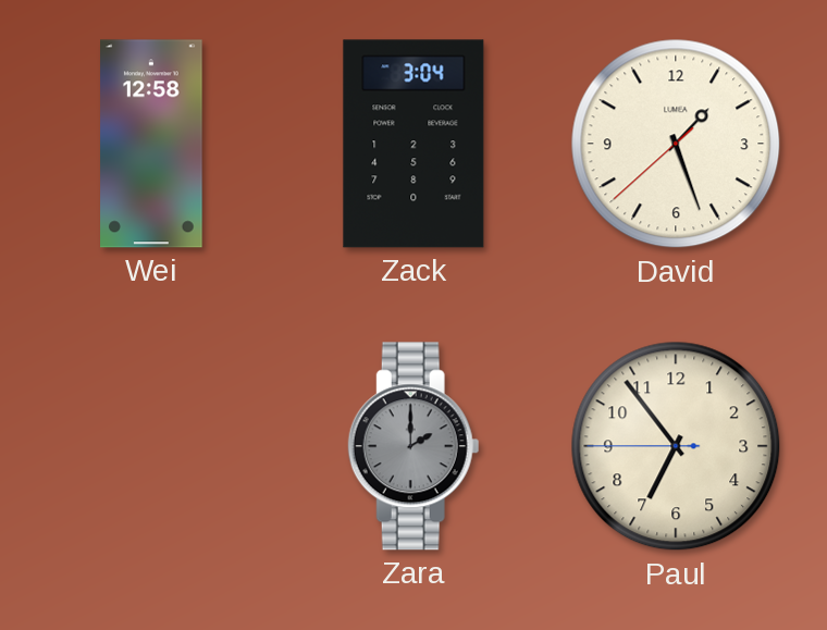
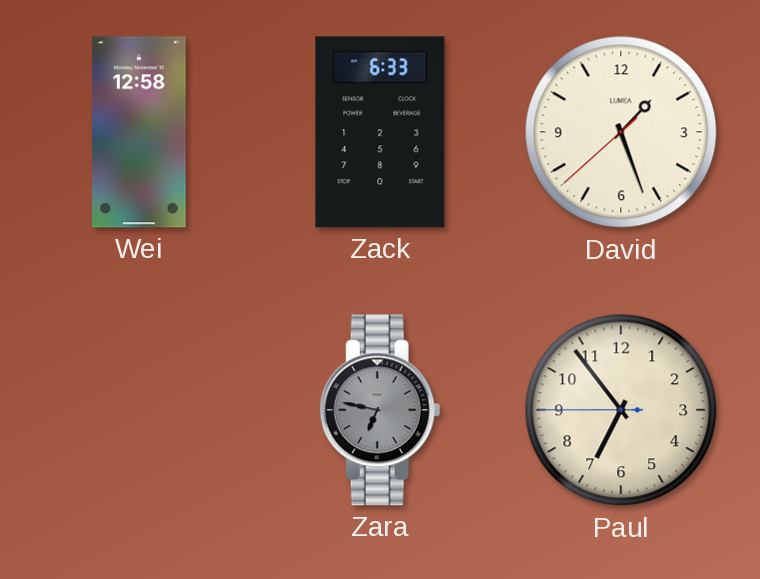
Zack: 3:04 -> 6:33
Zara: 2:00 -> 6:47
